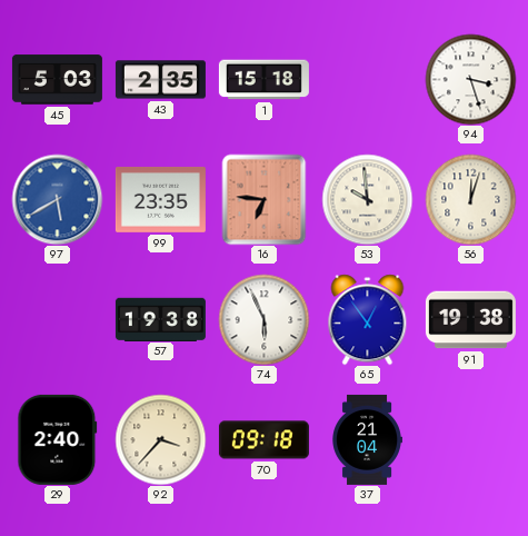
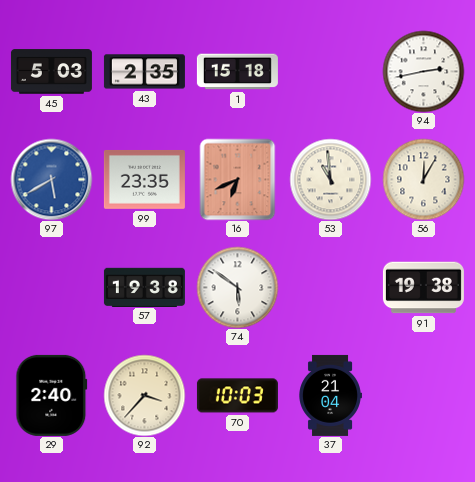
94: 3:27 -> 2:43
16: 6:46 -> 6:41
53: 9:59 -> 10:59
56: 12:03 -> 12:05
74: 5:56 -> 5:51
65: 12:54 -> none
70: 09:18 -> 10:03
